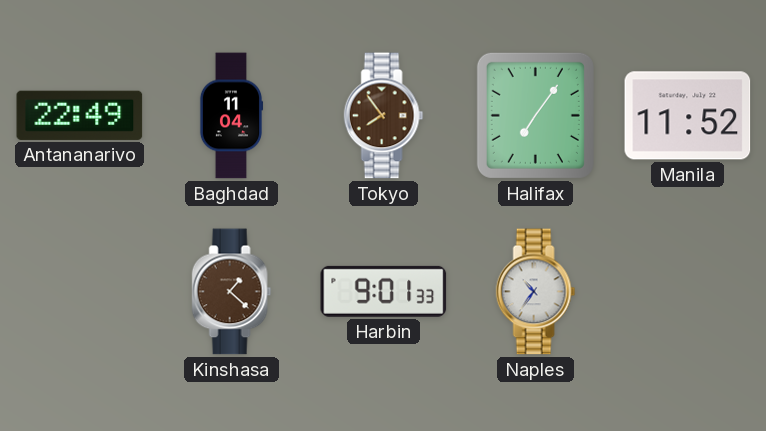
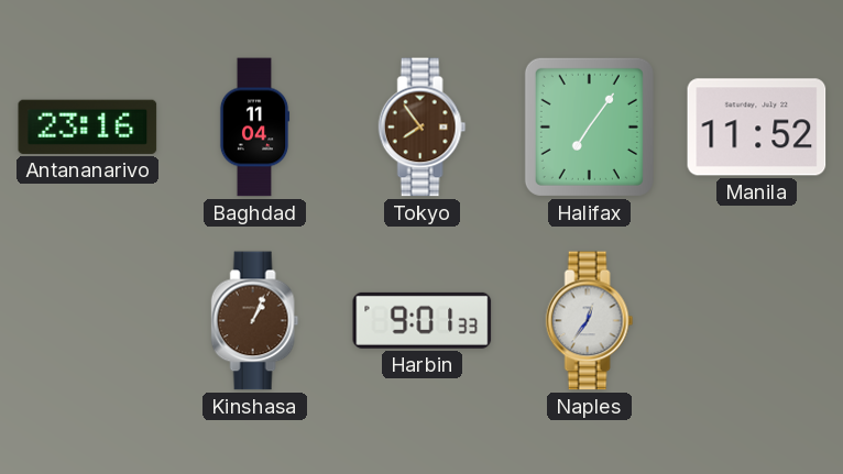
Antananarivo: 22:49 -> 23:16
Kinshasa: 1:22 -> 1:04
Naples: 10:36 -> 12:36
